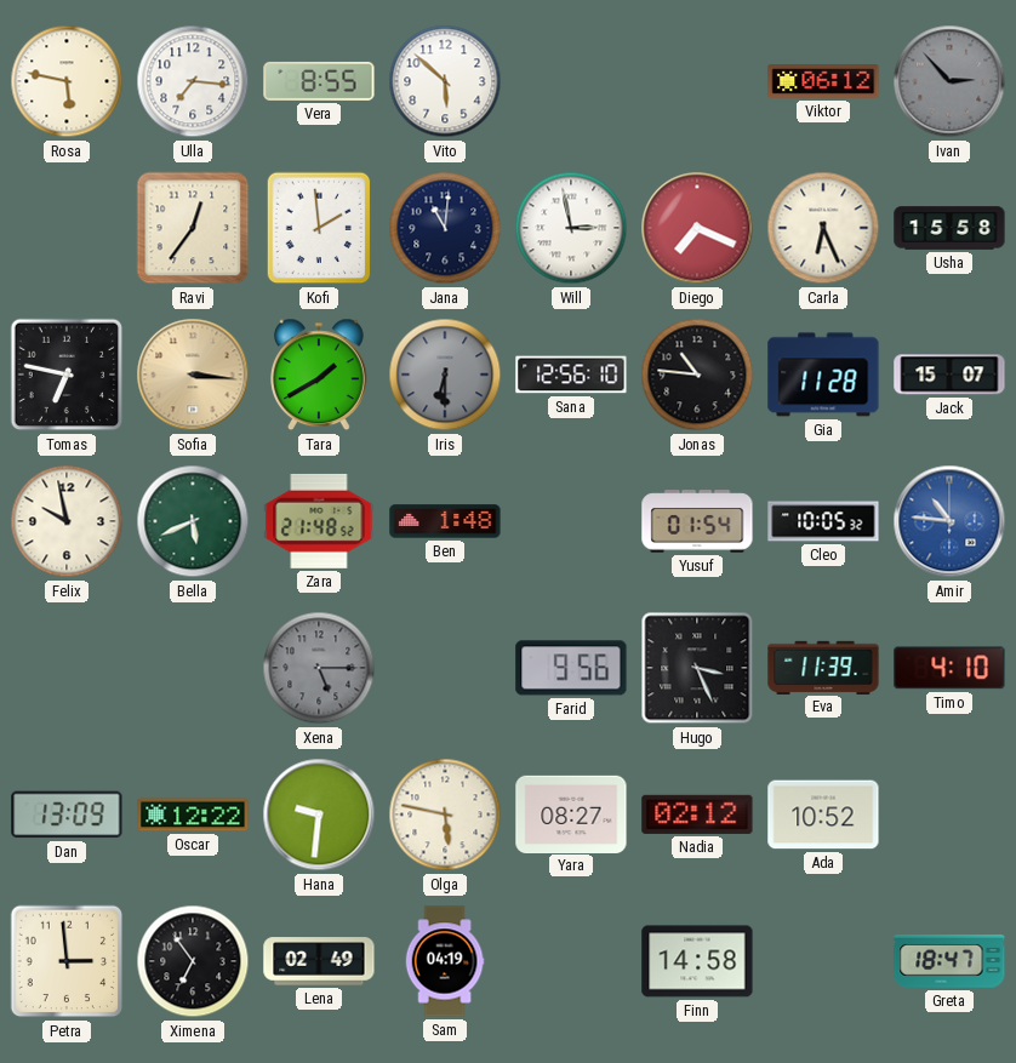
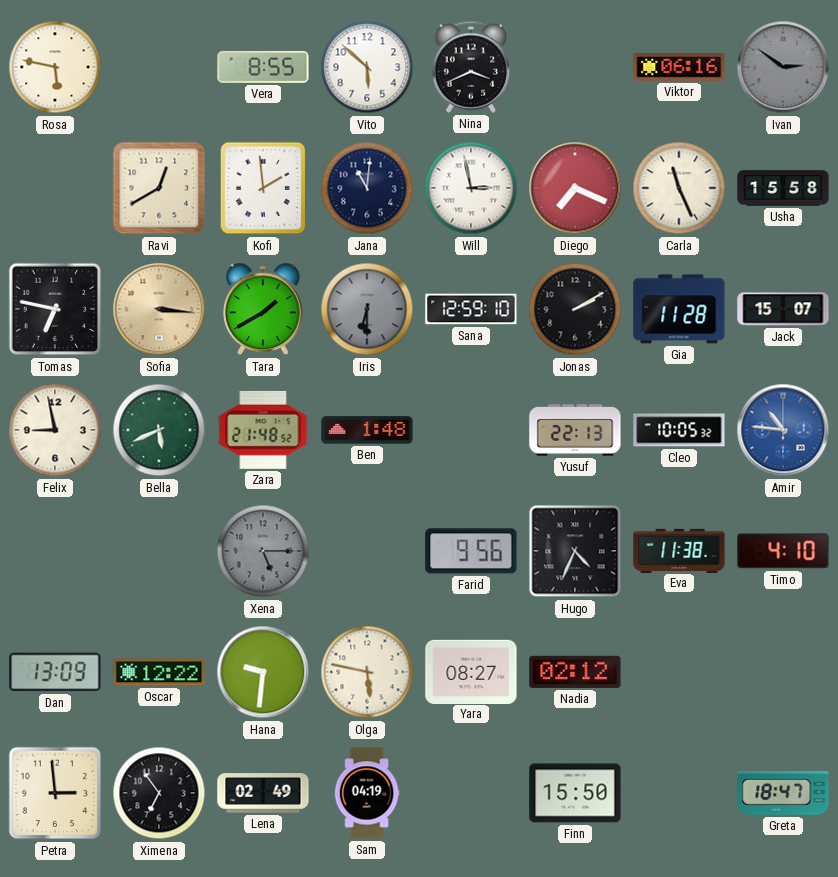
Ulla: 7:16 -> none
Nina: none -> 3:41
Viktor: 06:12 -> 06:16
Ivan: 2:53 -> 2:51
Ravi: 12:36 -> 12:40
Carla: 6:26 -> 11:26
Sana: 12:56 -> 12:59
Jonas: 10:46 -> 2:10
Felix: 9:58 -> 8:58
Yusuf: 01:54 -> 22:13
Hugo: 3:26 -> 4:34
Eva: 11:39 -> 11:38
Ada: 10:52 -> none
Finn: 14:58 -> 15:50
